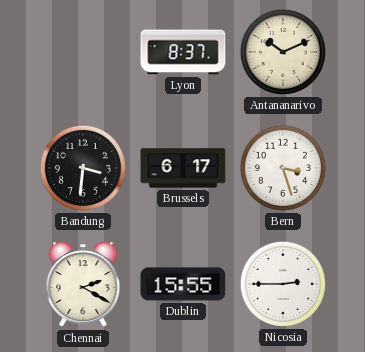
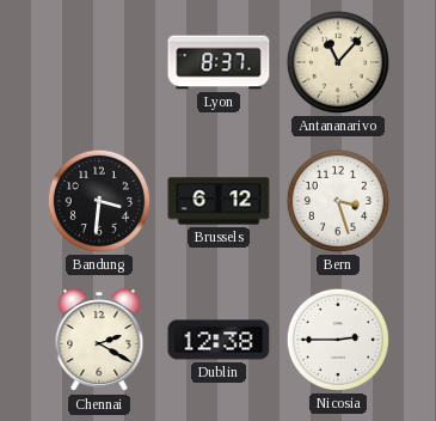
Antananarivo: 10:11 -> 11:07
Brussels: 6:17 -> 6:12
Dublin: 15:55 -> 12:38
